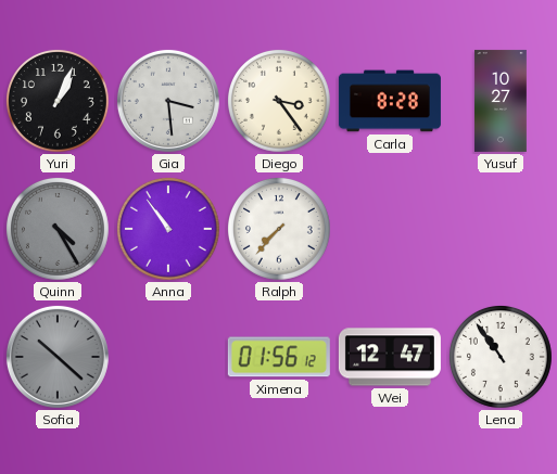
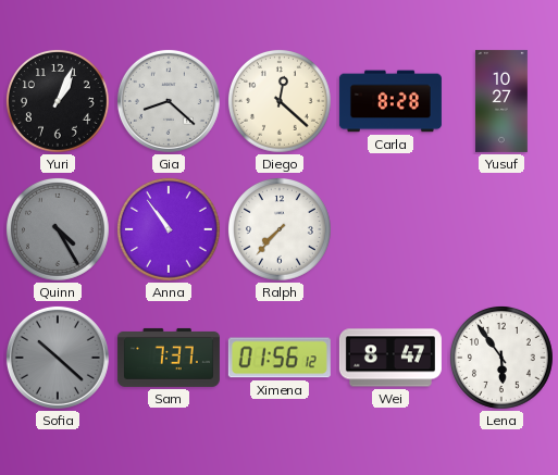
Gia: 3:29 -> 8:22
Diego: 3:24 -> 12:22
Sam: none -> 7:37
Wei: 12:47 -> 8:47
Lena: 10:54 -> 5:54
